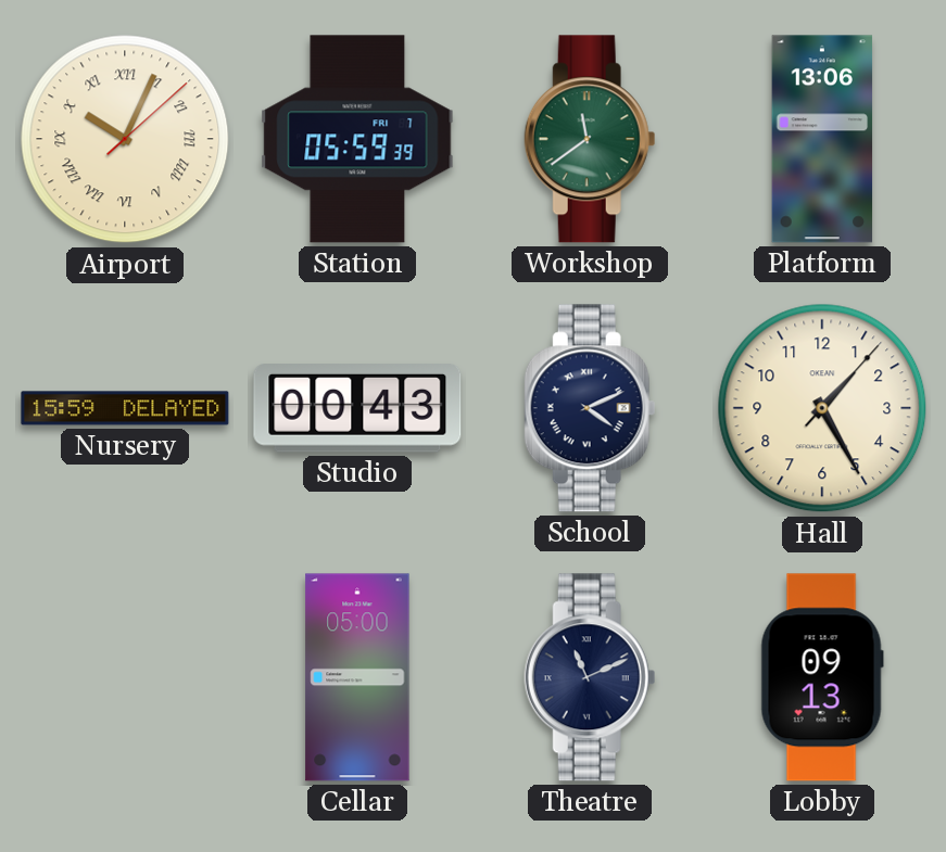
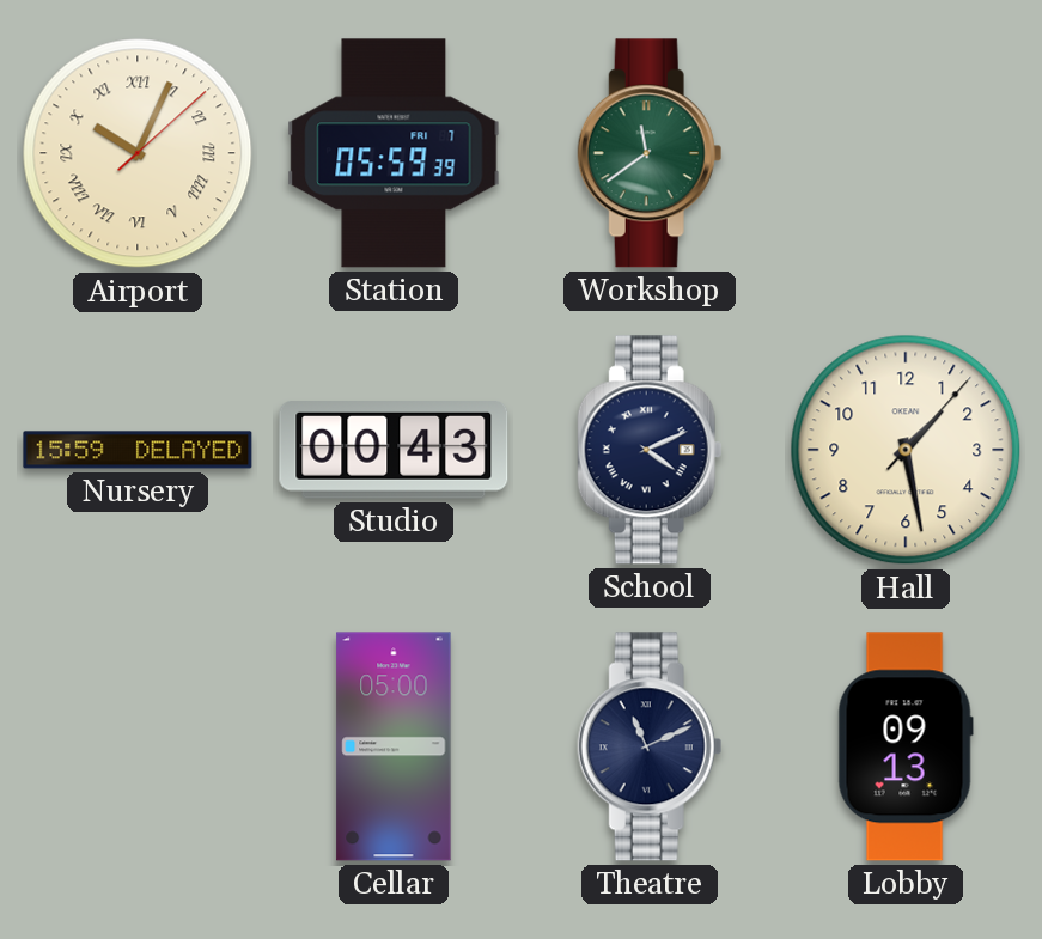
Platform: 13:06 -> none
Hall: 1:25 -> 1:28
